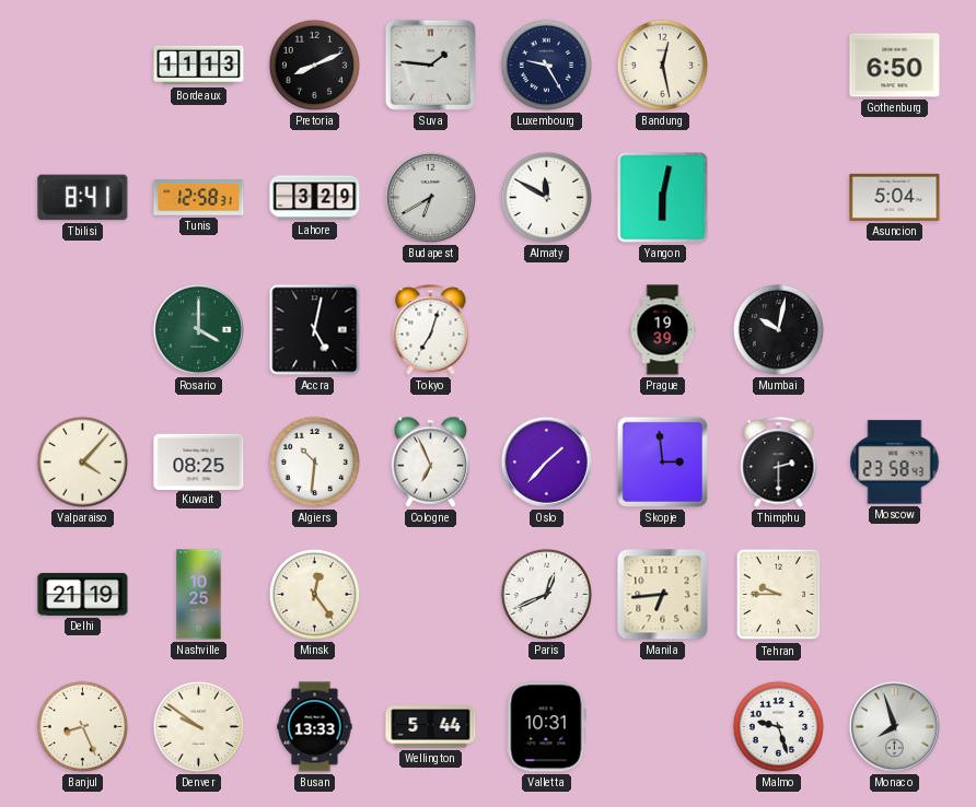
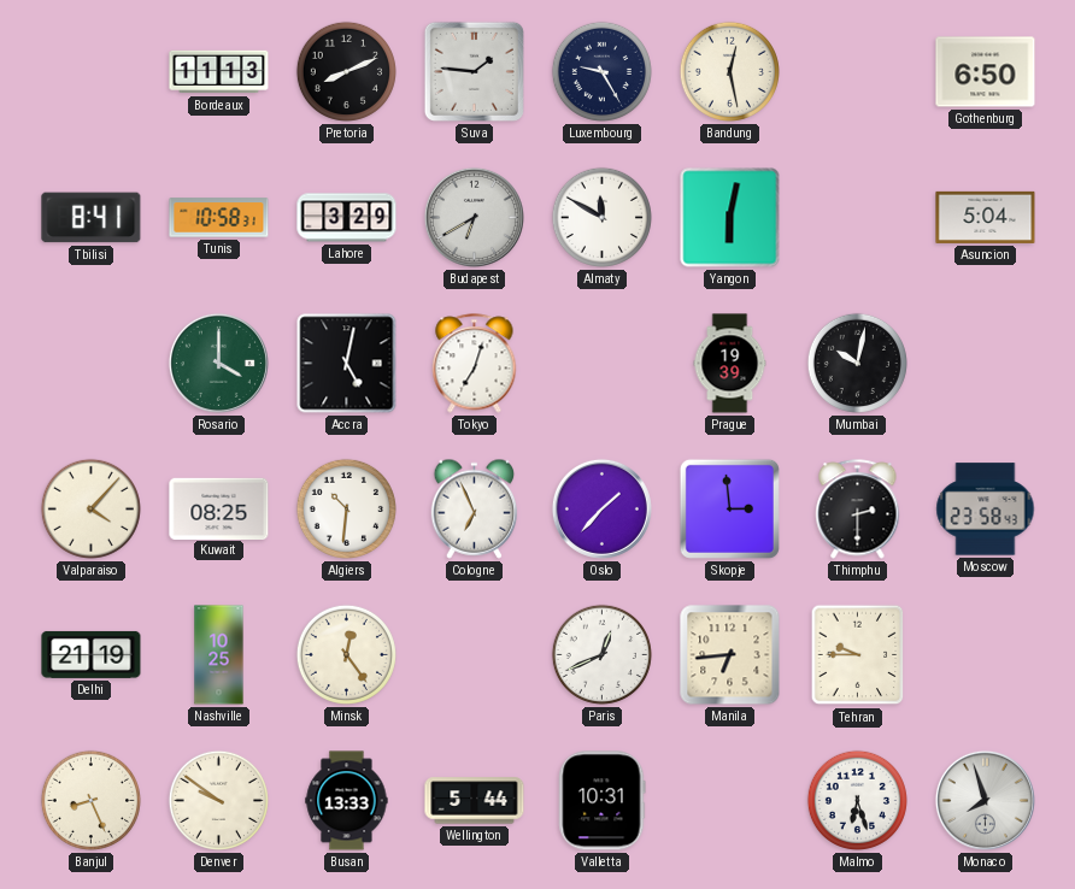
Tunis: 12:58 -> 10:58
Malmo: 9:27 -> 6:27
